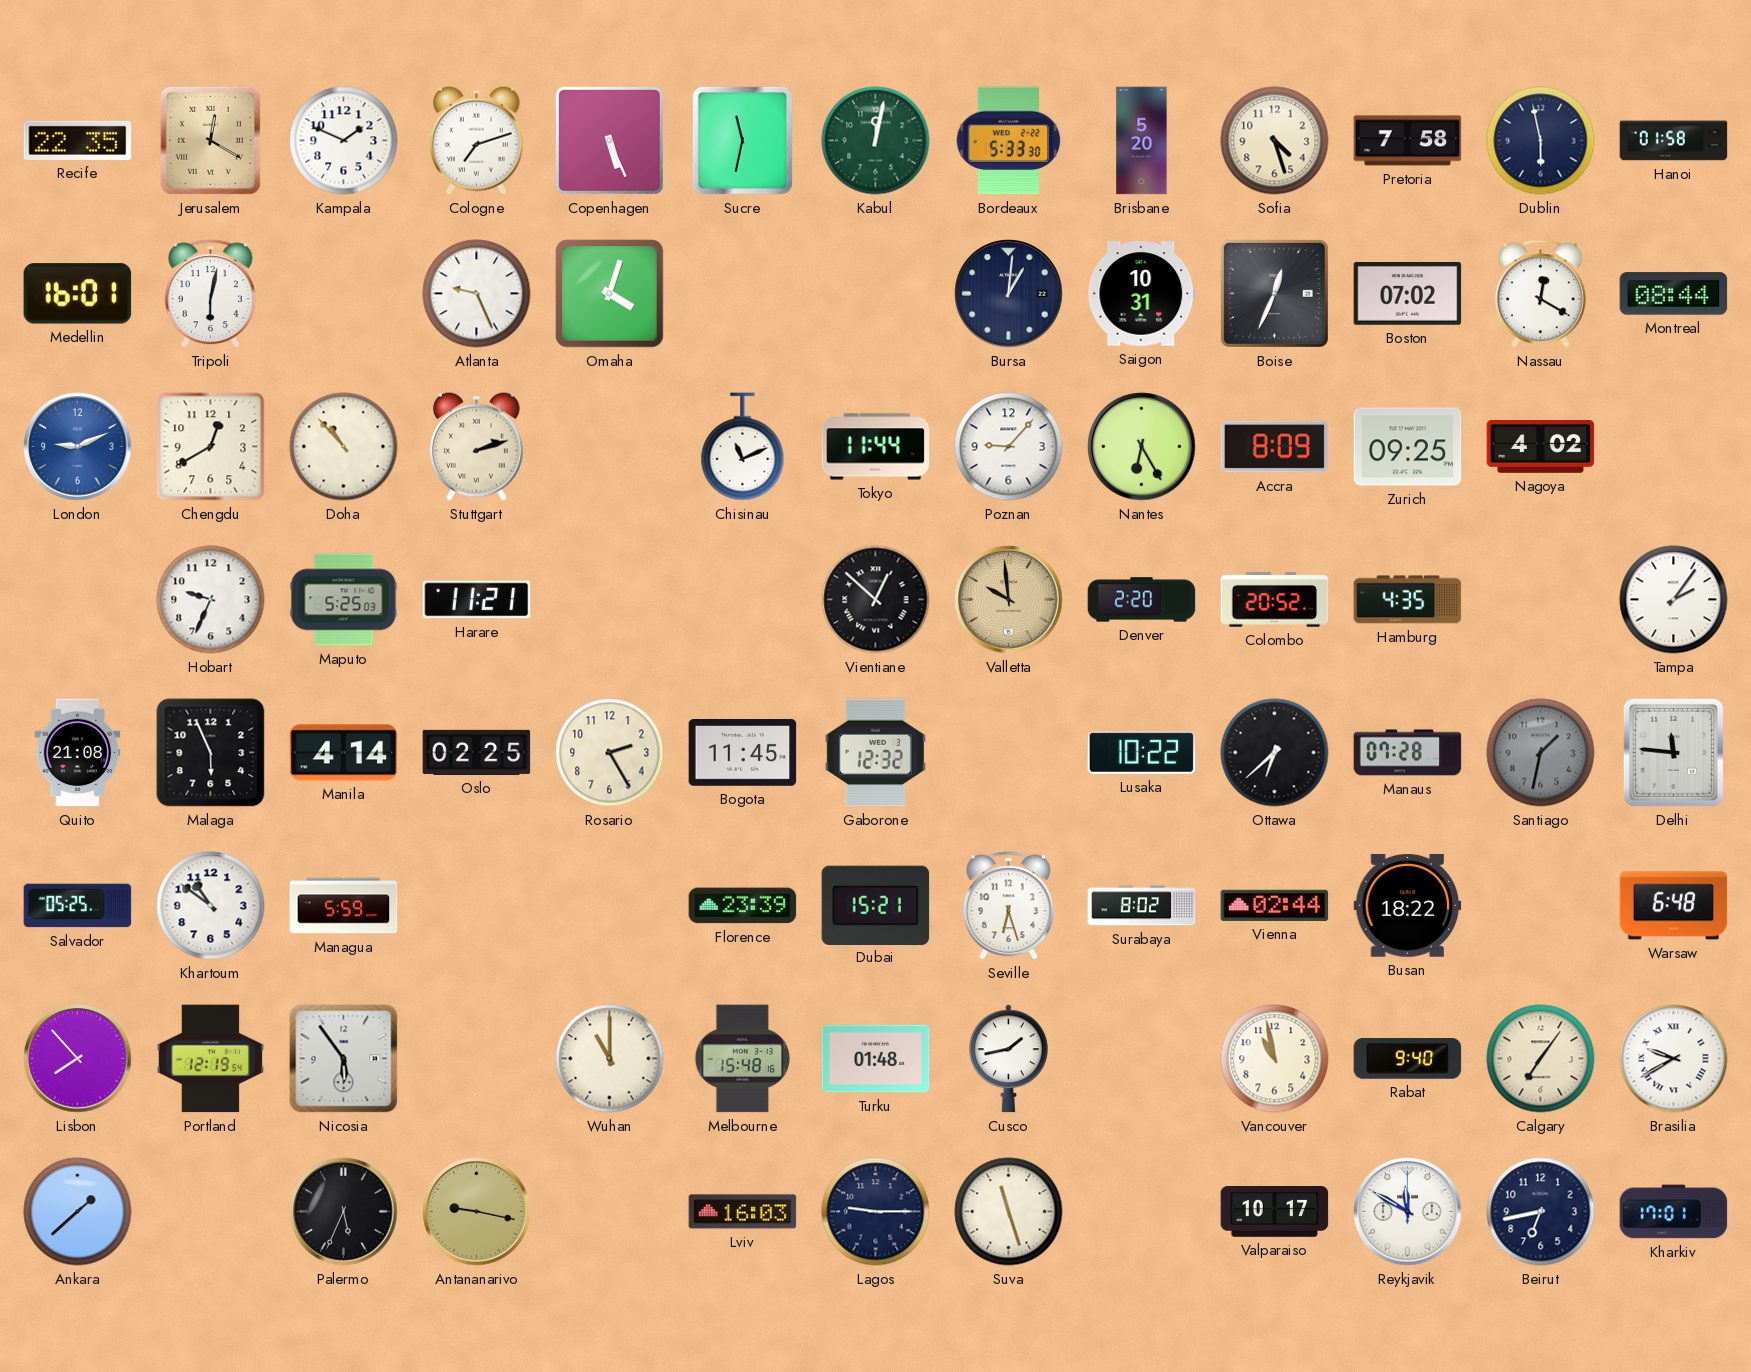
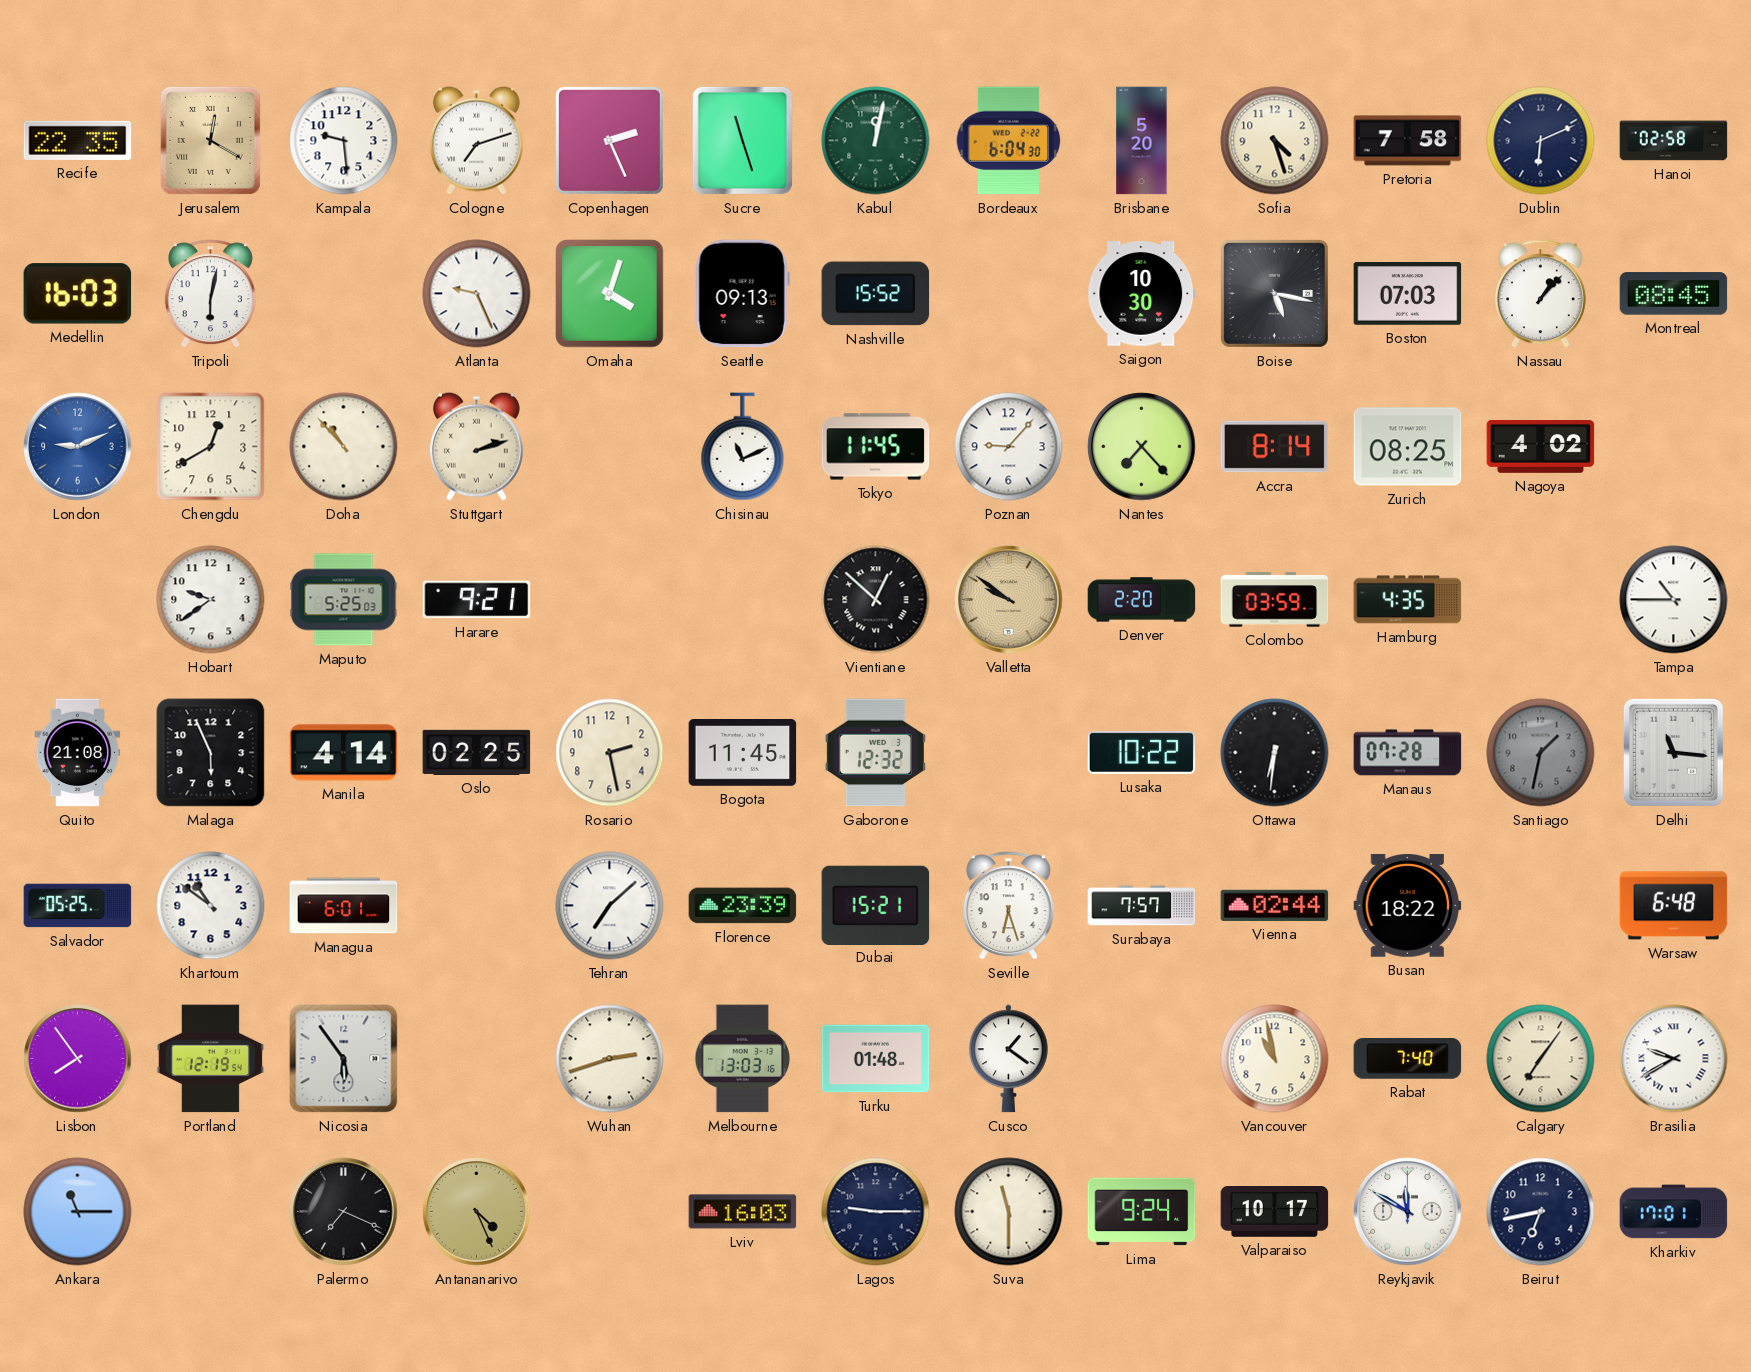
Kampala: 1:49 -> 9:29
Copenhagen: 5:26 -> 2:26
Sucre: 11:32 -> 11:27
Bordeaux: 5:33 -> 6:04
Dublin: 5:58 -> 6:11
Hanoi: 01:58 -> 02:58
Medellin: 16:01 -> 16:03
Seattle: none -> 09:13
Nashville: none -> 15:52
Bursa: 1:01 -> none
Saigon: 10:31 -> 10:30
Boise: 12:34 -> 5:17
Boston: 07:02 -> 07:03
Nassau: 12:20 -> 1:07
Montreal: 08:44 -> 08:45
Tokyo: 11:44 -> 11:45
Nantes: 6:25 -> 7:23
Accra: 8:09 -> 8:14
Zurich: 09:25 -> 08:25
Hobart: 9:34 -> 9:39
Harare: 11:21 -> 9:21
Valletta: 9:59 -> 9:51
Colombo: 20:52 -> 03:59
Tampa: 2:06 -> 10:45
Rosario: 2:25 -> 2:28
Ottawa: 6:38 -> 6:31
Delhi: 11:46 -> 11:16
Managua: 5:59 -> 6:01
Tehran: none -> 7:08
Surabaya: 8:02 -> 7:57
Lisbon: 7:53 -> 7:54
Wuhan: 11:00 -> 2:42
Melbourne: 15:48 -> 13:03
Cusco: 1:43 -> 1:21
Rabat: 9:40 -> 7:40
Ankara: 1:38 -> 11:15
Palermo: 5:34 -> 7:19
Antananarivo: 9:17 -> 4:26
Suva: 11:27 -> 11:30
Lima: none -> 9:24
